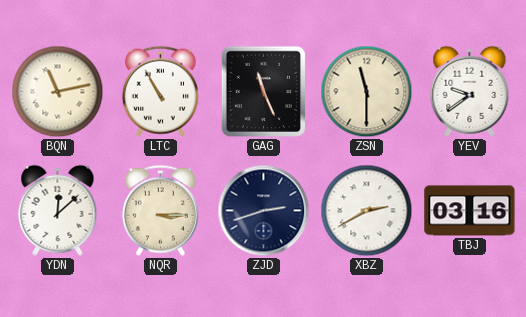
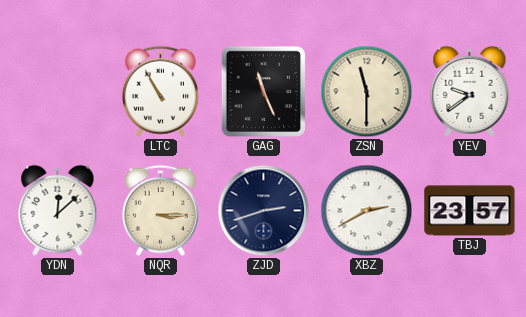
BQN: 11:13 -> none
TBJ: 03:16 -> 23:57
